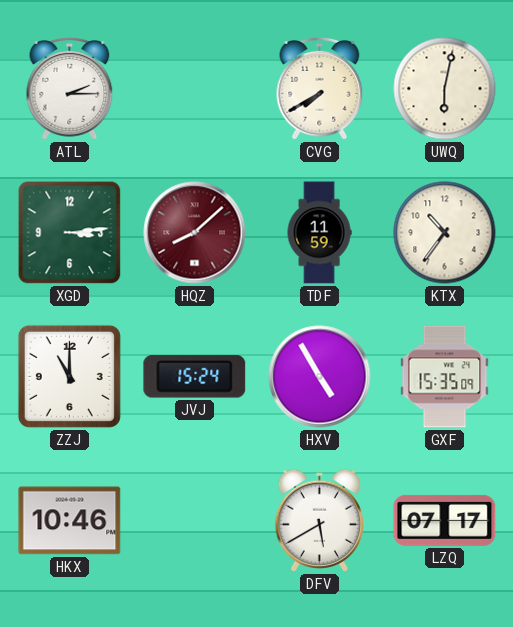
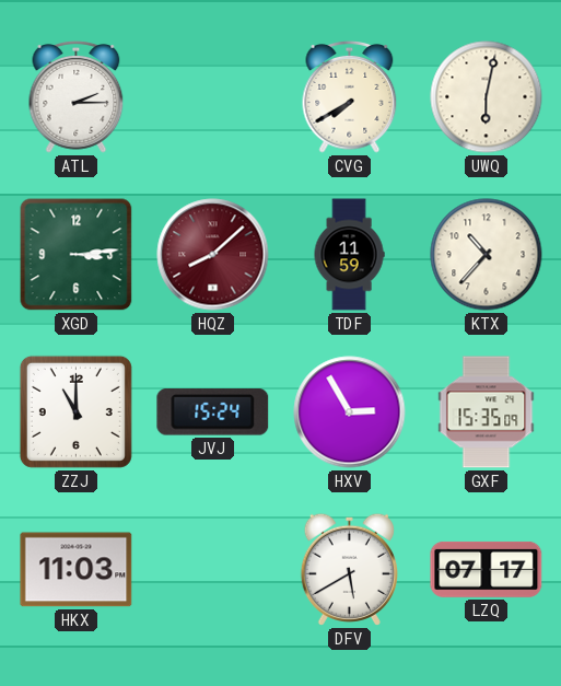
KTX: 10:36 -> 10:37
HXV: 4:55 -> 2:55
HKX: 10:46 -> 11:03
